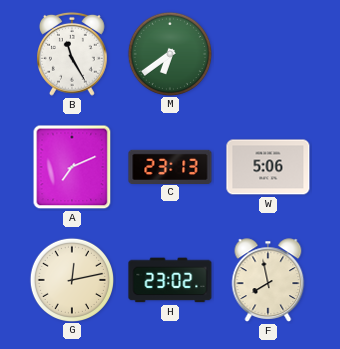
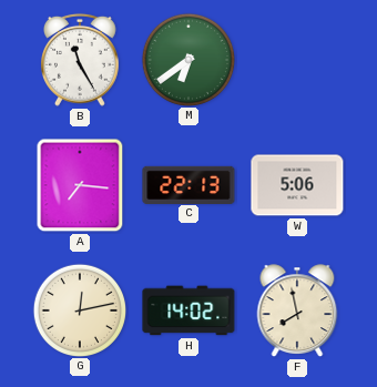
A: 7:11 -> 7:16
C: 23:13 -> 22:13
H: 23:02 -> 14:02
